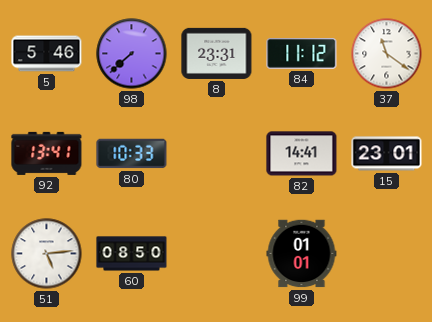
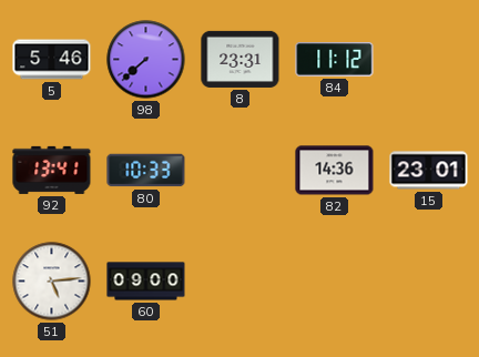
37: 11:21 -> none
82: 14:41 -> 14:36
60: 08:50 -> 09:00
99: 01:01 -> none
